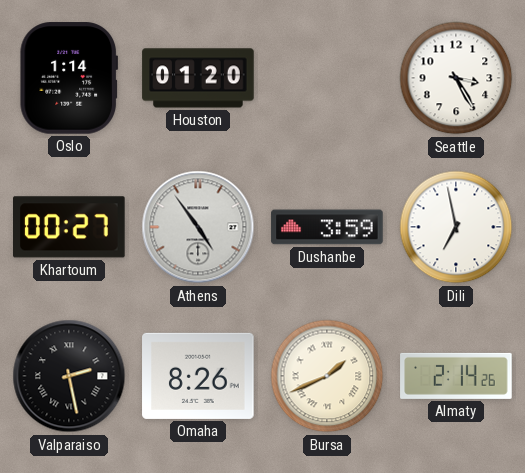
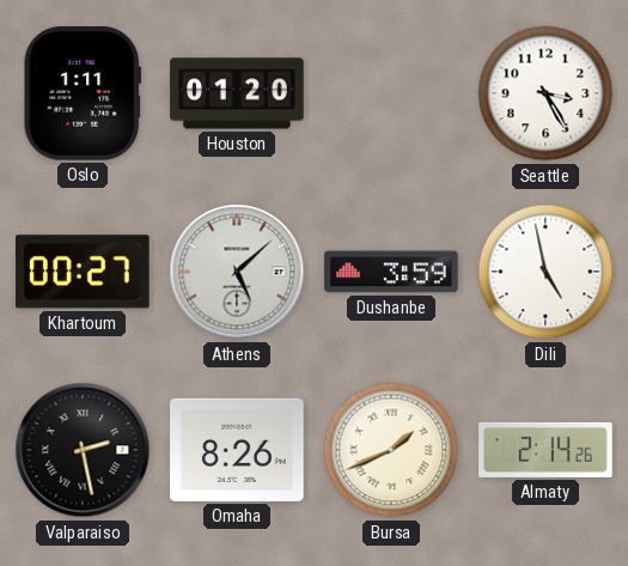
Oslo: 1:14 -> 1:11
Athens: 4:54 -> 5:08
Dili: 6:58 -> 4:58
